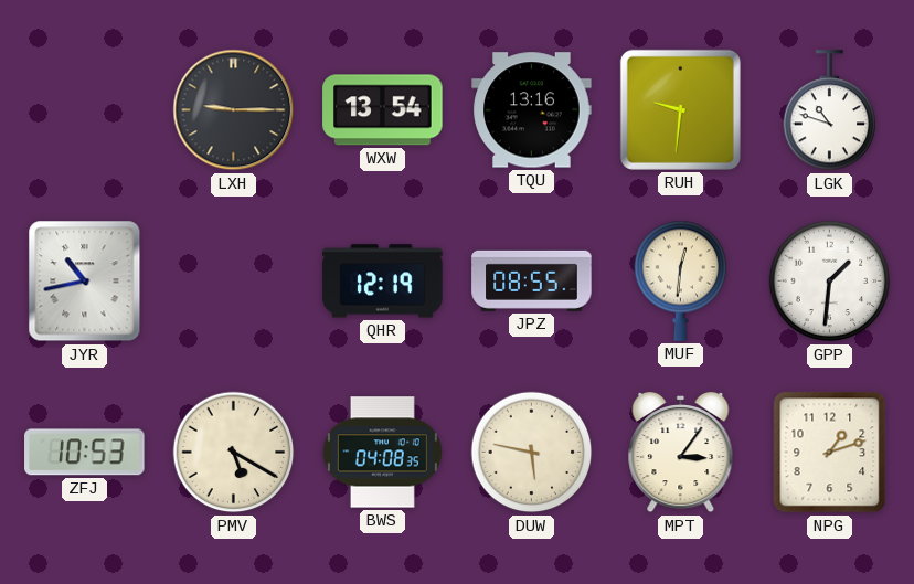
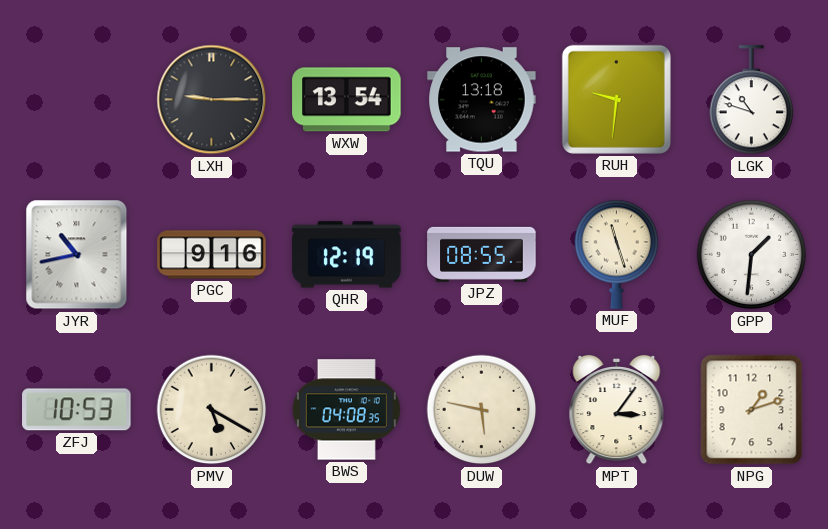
TQU: 13:16 -> 13:18
PGC: none -> 9:16
MUF: 12:31 -> 11:27
